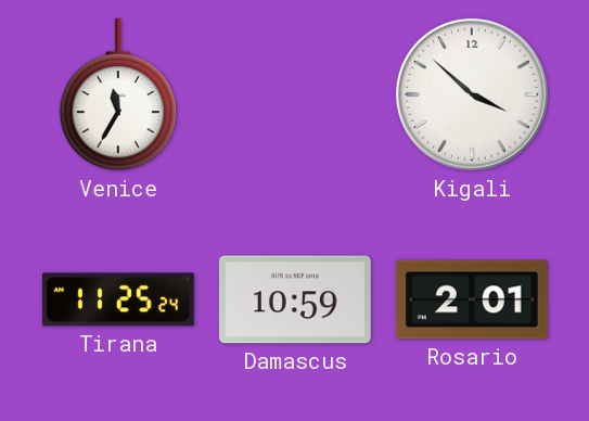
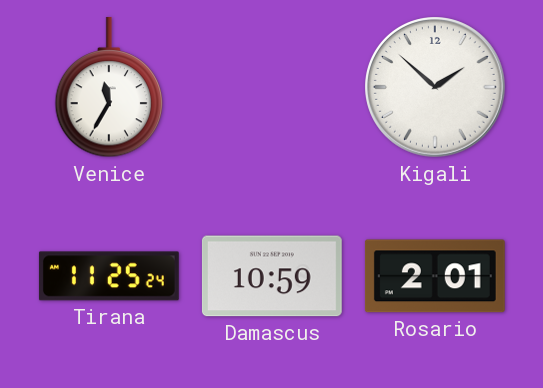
Kigali: 3:52 -> 1:52
